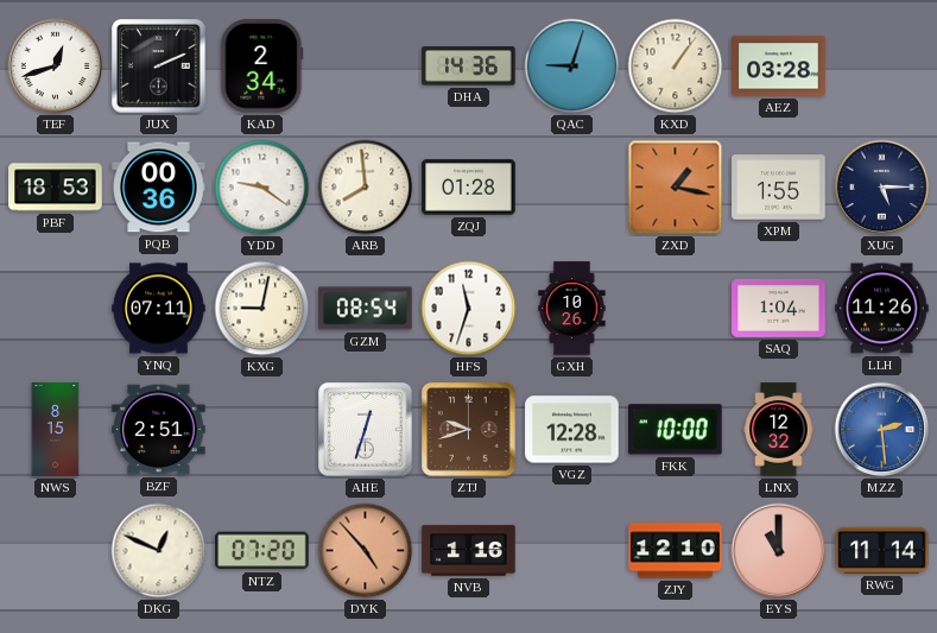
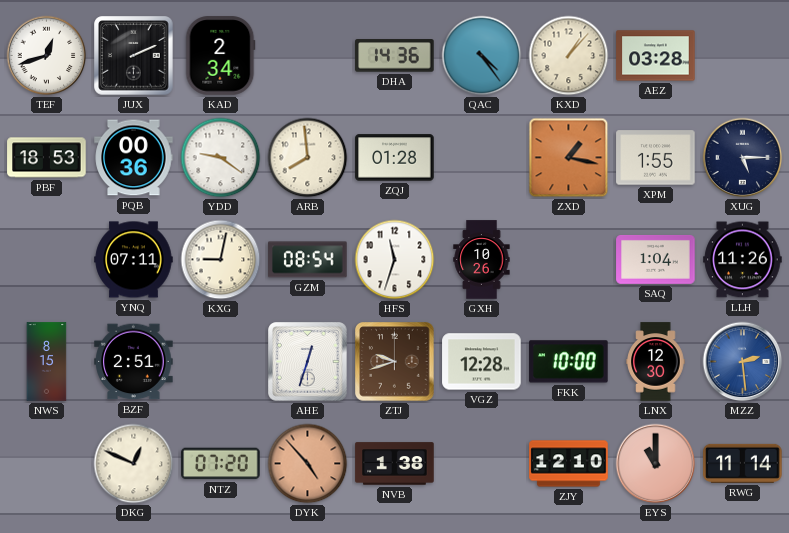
QAC: 9:03 -> 4:24
KXD: 1:06 -> 1:07
LNX: 12:32 -> 12:30
NVB: 1:16 -> 1:38
